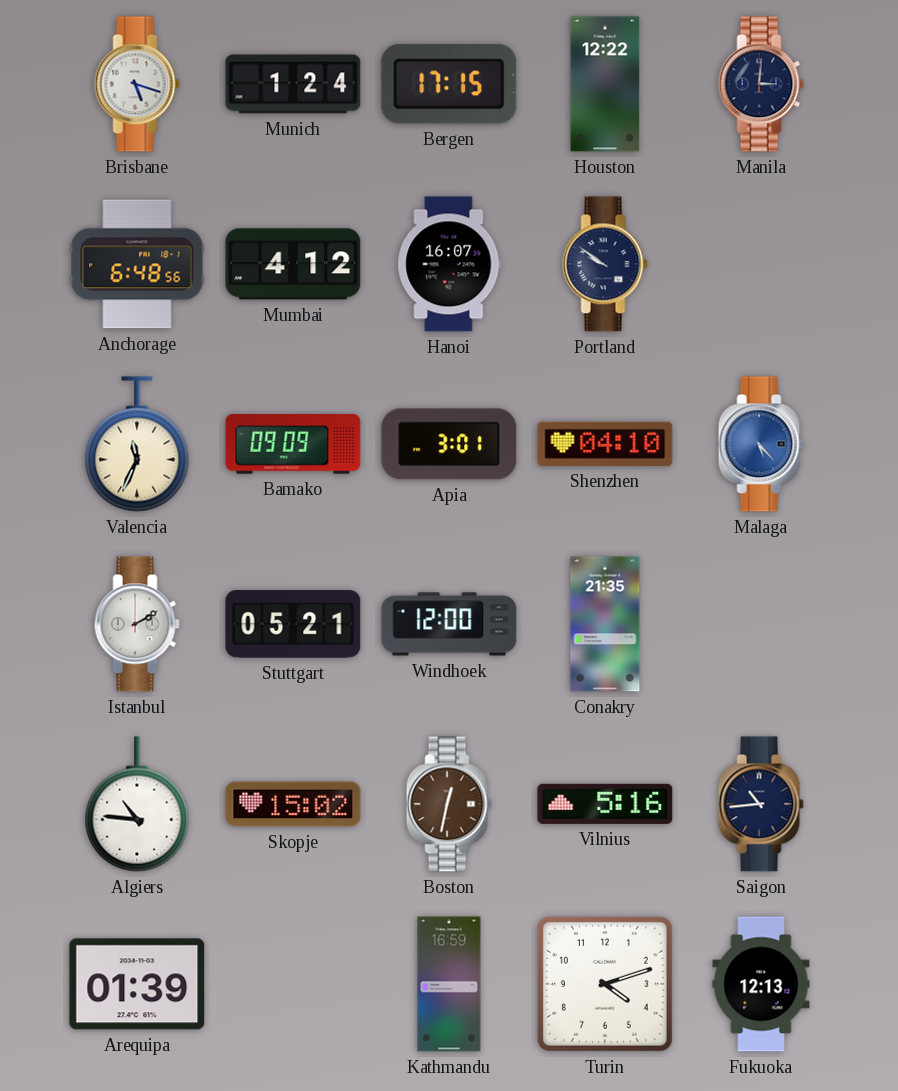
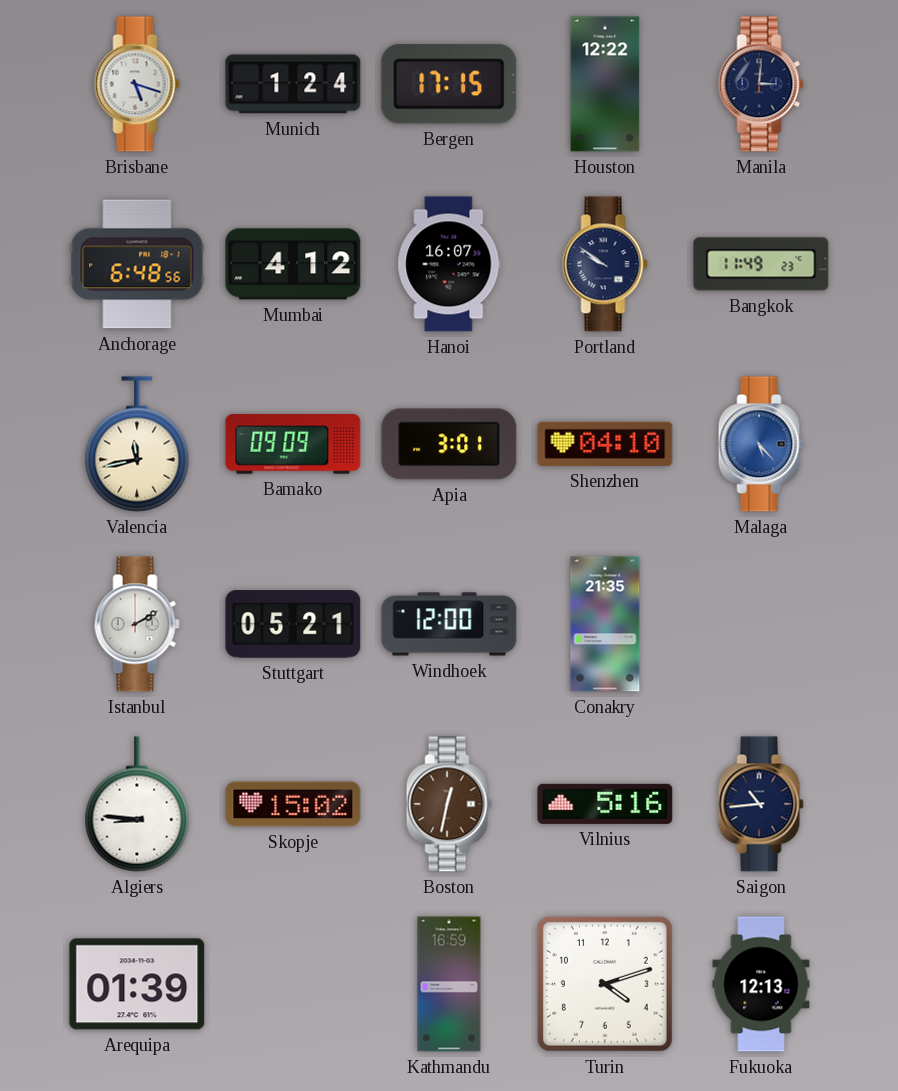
Bangkok: none -> 11:49
Valencia: 11:34 -> 11:43
Algiers: 10:46 -> 8:46
